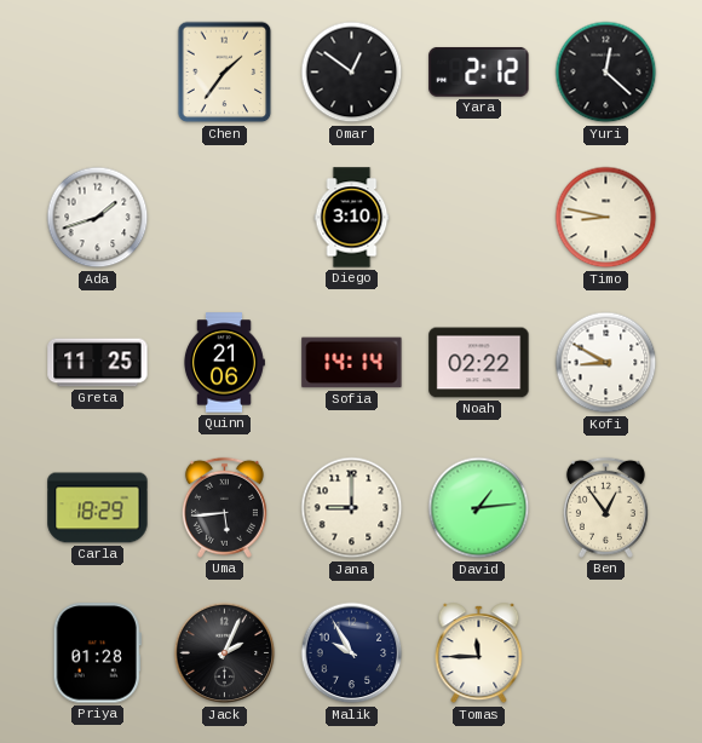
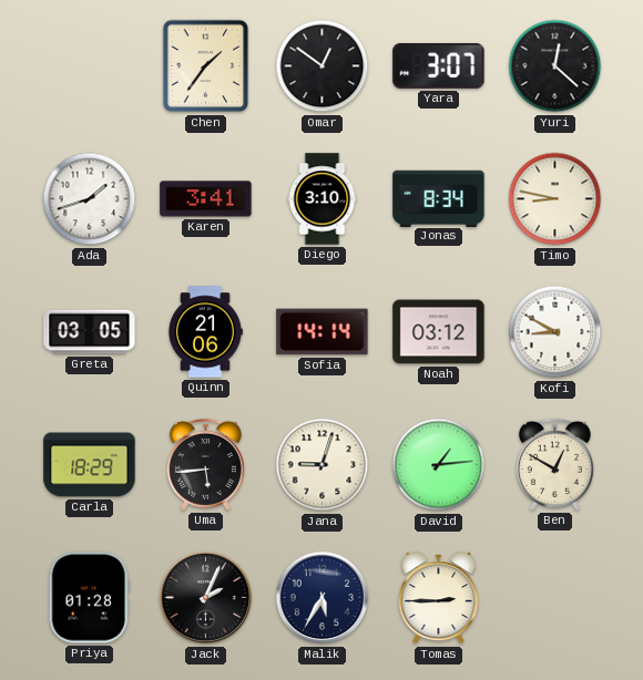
Yara: 2:12 -> 3:07
Karen: none -> 3:41
Jonas: none -> 8:34
Greta: 11:25 -> 03:05
Noah: 02:22 -> 03:12
Jana: 9:00 -> 9:03
Ben: 12:54 -> 12:50
Malik: 9:55 -> 5:35
Tomas: 11:45 -> 2:45
